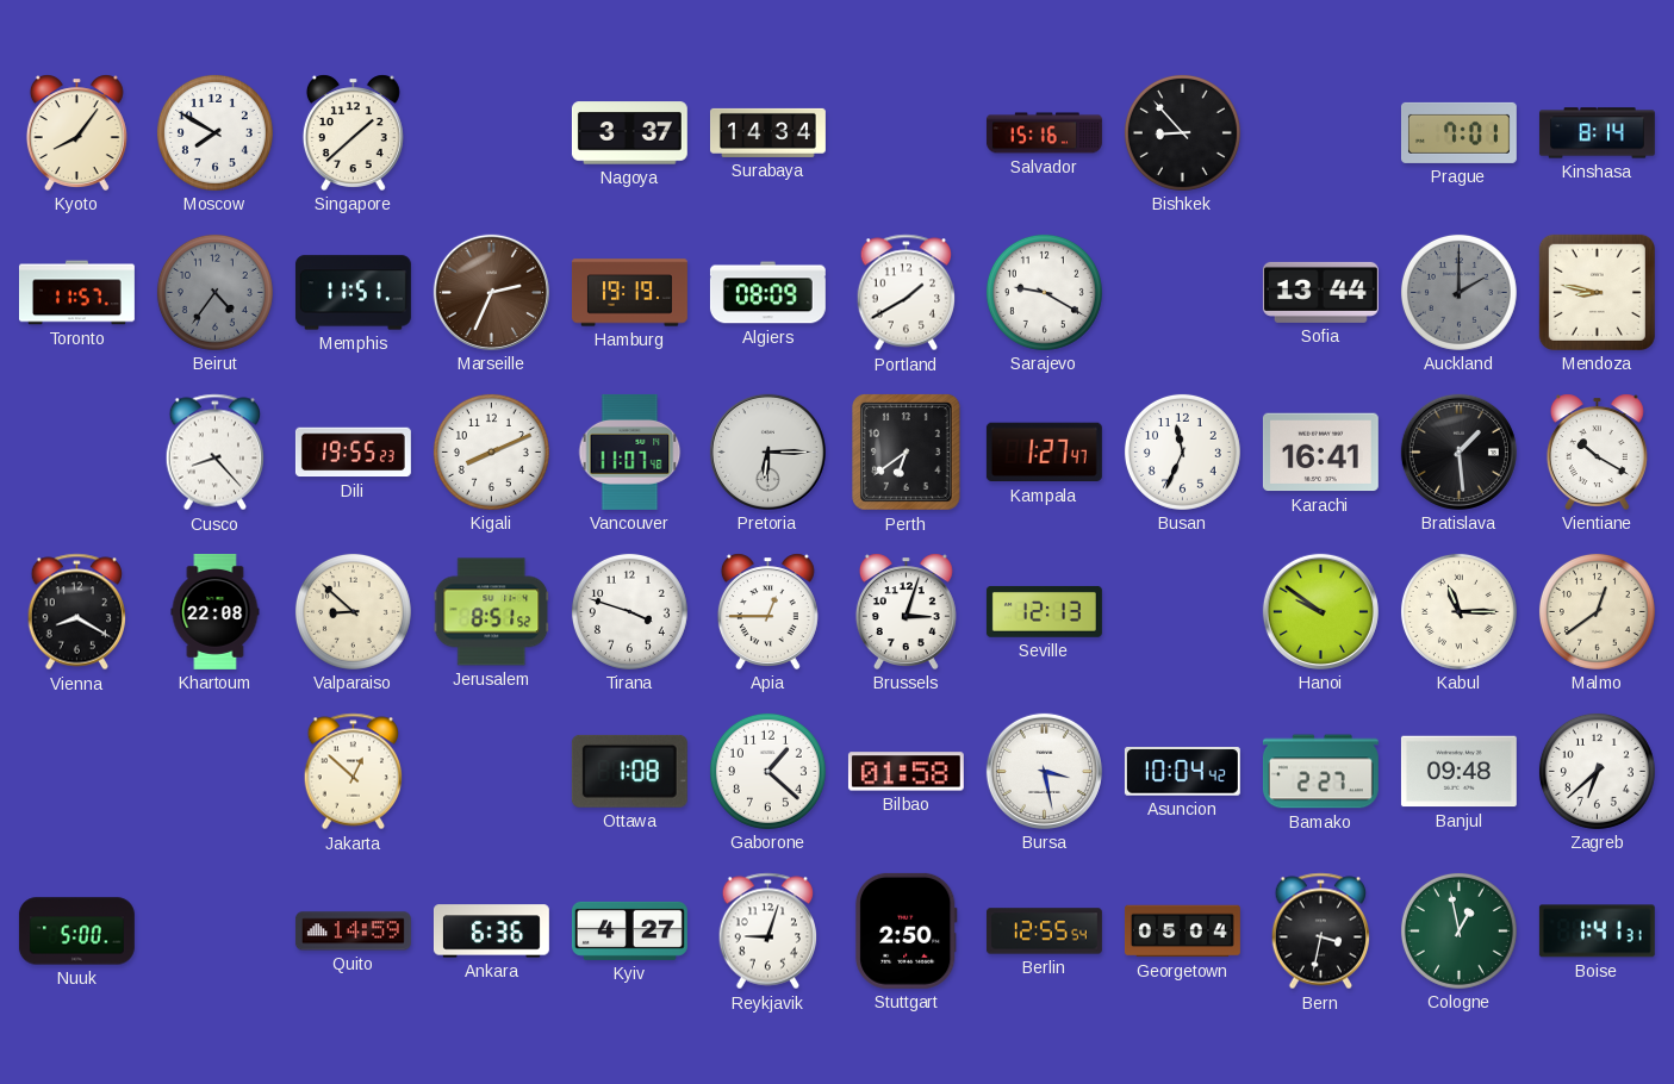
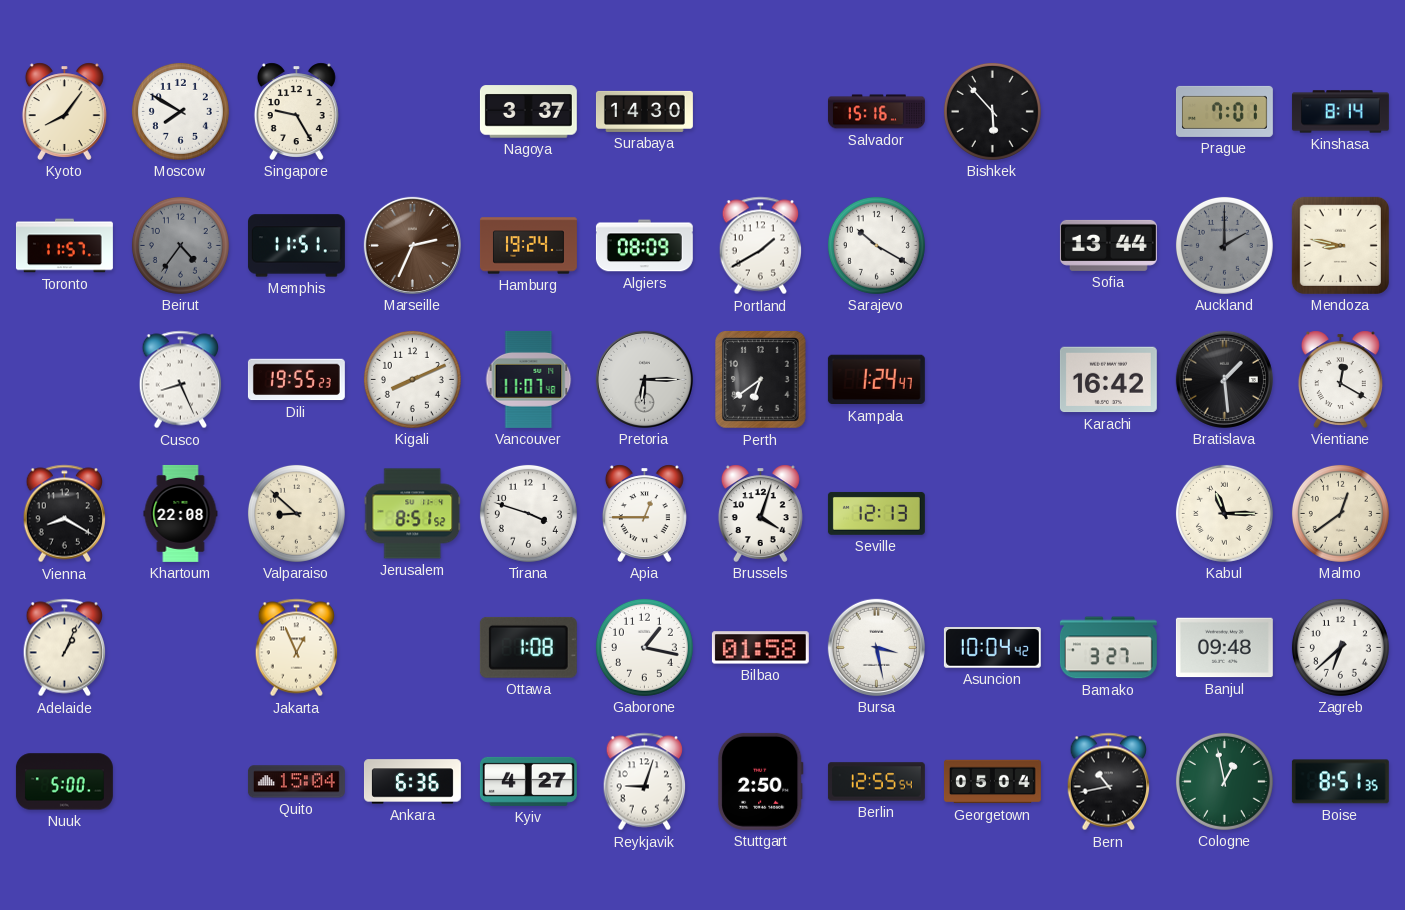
Singapore: 1:38 -> 9:25
Surabaya: 14:34 -> 14:30
Bishkek: 8:53 -> 5:53
Hamburg: 19:19 -> 19:24
Sarajevo: 9:20 -> 10:20
Cusco: 8:23 -> 8:26
Kampala: 1:27 -> 1:24
Busan: 11:34 -> none
Karachi: 16:41 -> 16:42
Vientiane: 10:20 -> 12:20
Brussels: 3:03 -> 4:03
Hanoi: 9:51 -> none
Adelaide: none -> 1:04
Jakarta: 12:52 -> 12:56
Gaborone: 1:22 -> 1:17
Bamako: 2:27 -> 3:27
Quito: 14:59 -> 15:04
Bern: 3:32 -> 10:43
Boise: 1:41 -> 8:51
